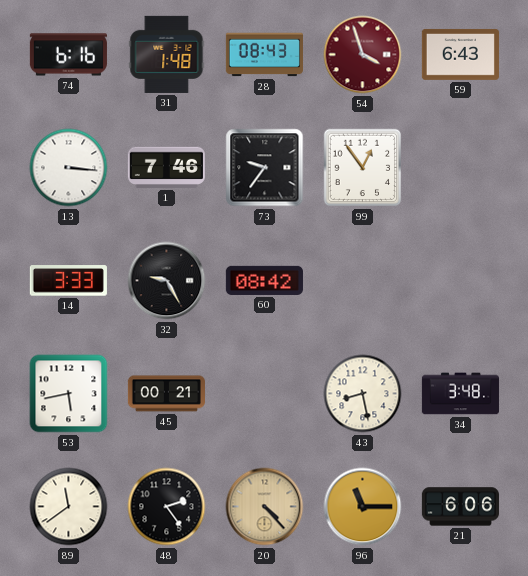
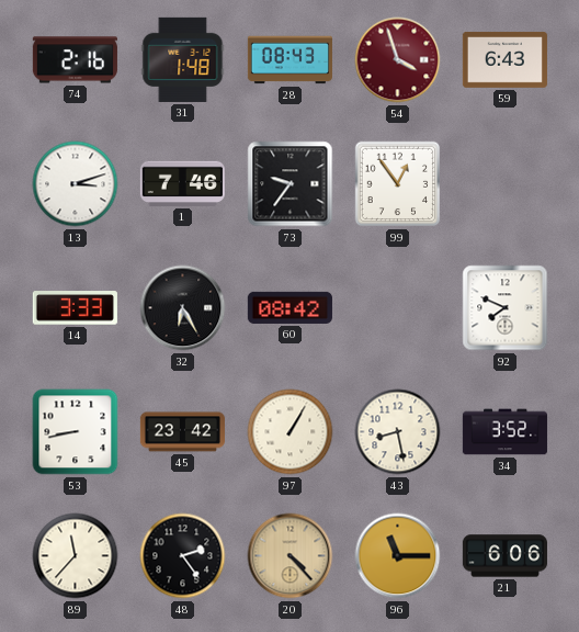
74: 6:16 -> 2:16
13: 3:16 -> 3:12
32: 9:25 -> 6:25
92: none -> 7:49
53: 5:43 -> 8:43
45: 00:21 -> 23:42
97: none -> 1:05
34: 3:48 -> 3:52
89: 11:39 -> 11:37
